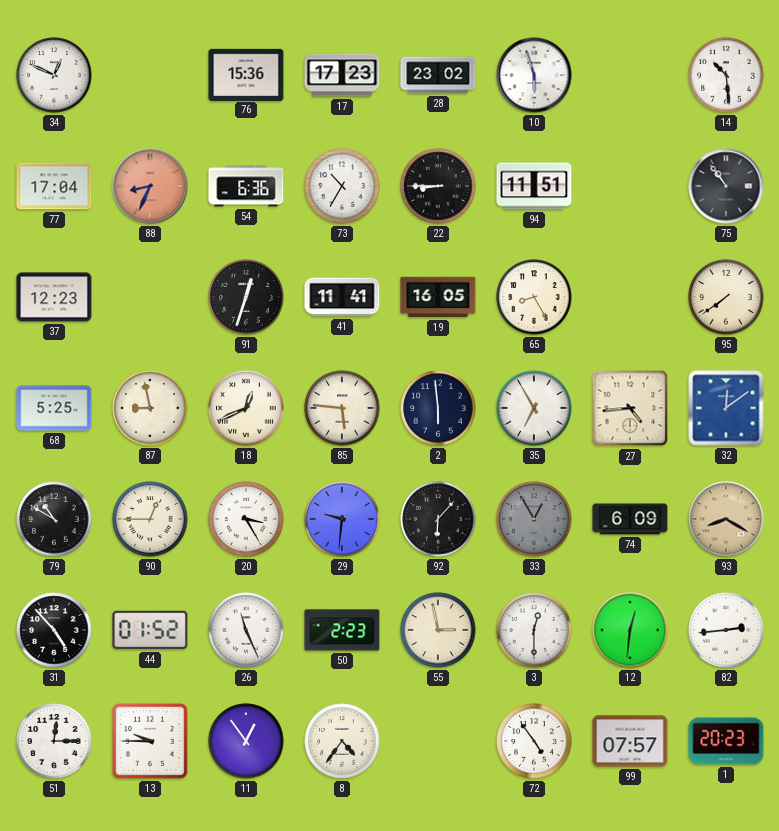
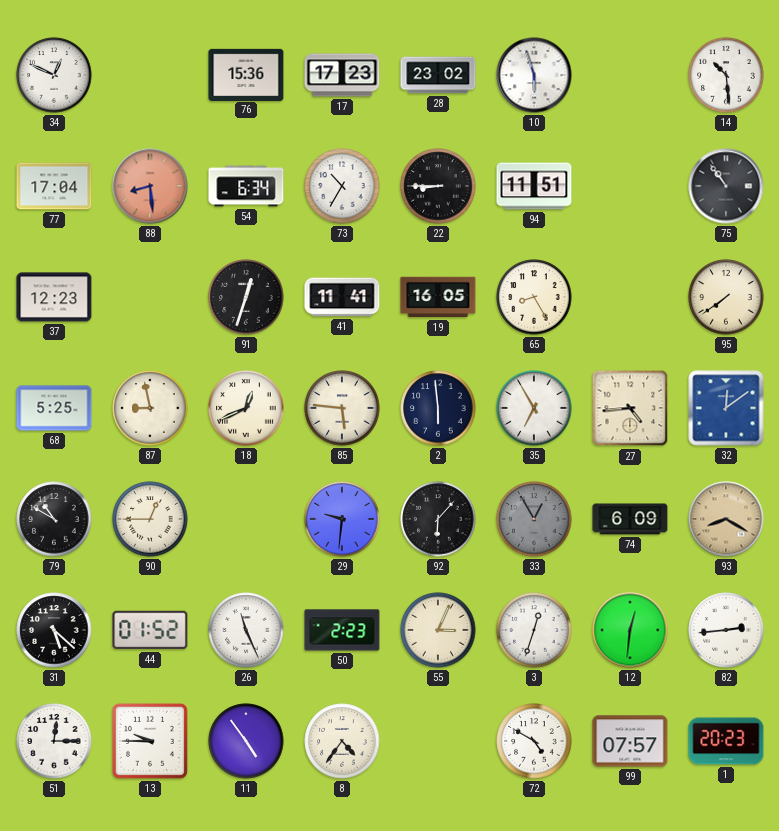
88: 8:34 -> 8:29
54: 6:36 -> 6:34
20: 3:25 -> none
31: 4:53 -> 5:22
55: 2:58 -> 3:04
3: 12:30 -> 12:33
11: 12:54 -> 4:54
72: 4:54 -> 4:50
